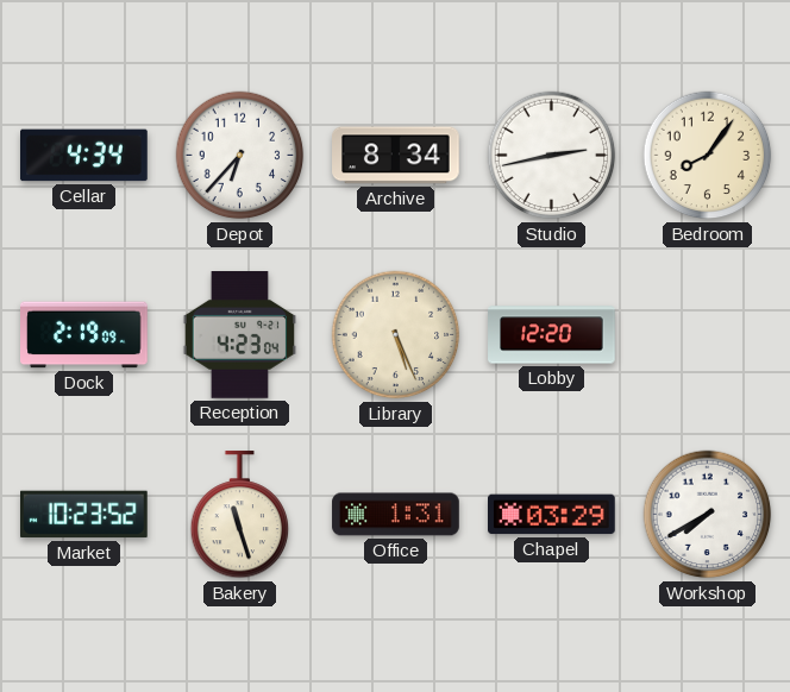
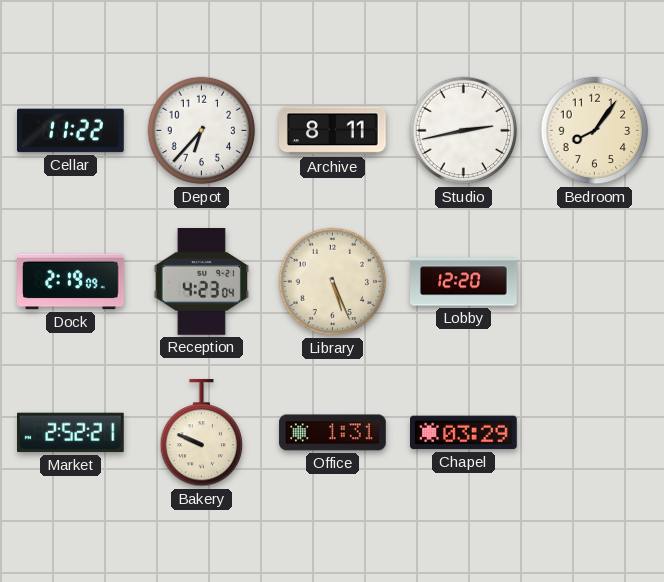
Cellar: 4:34 -> 11:22
Archive: 8:34 -> 8:11
Market: 10:23 -> 2:52
Bakery: 11:27 -> 9:49
Workshop: 7:40 -> none
